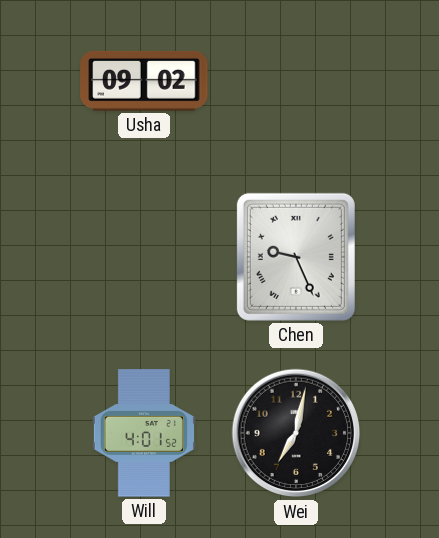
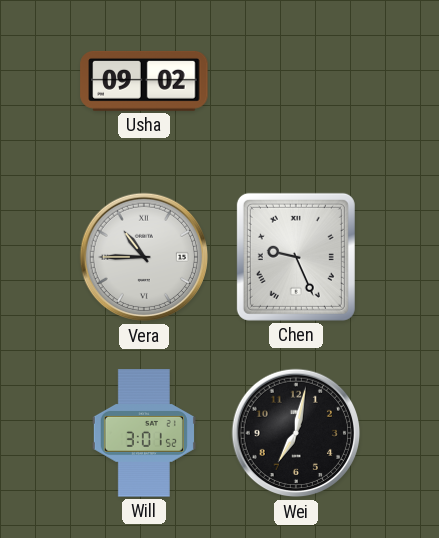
Vera: none -> 10:45
Will: 4:01 -> 3:01
